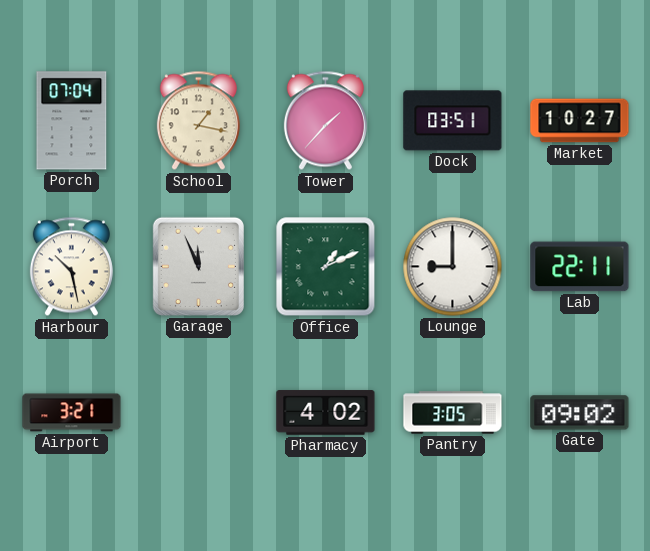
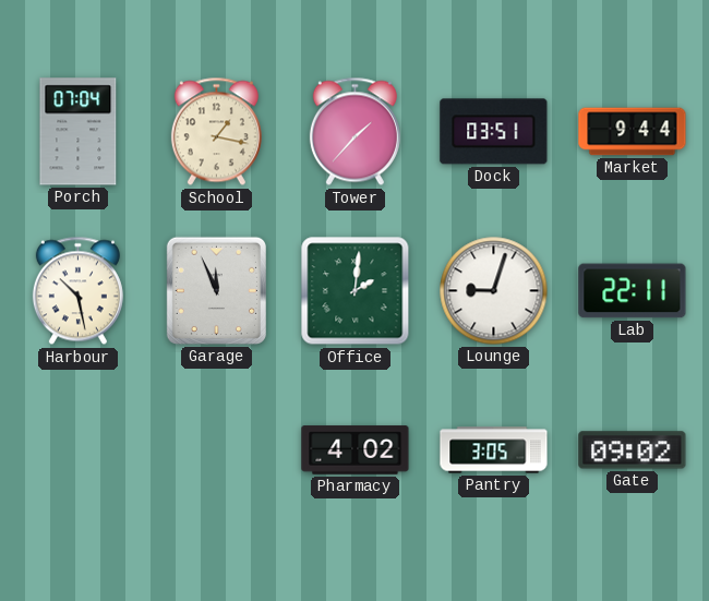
Market: 10:27 -> 9:44
Office: 1:11 -> 2:01
Lounge: 9:00 -> 9:03
Airport: 3:21 -> none
